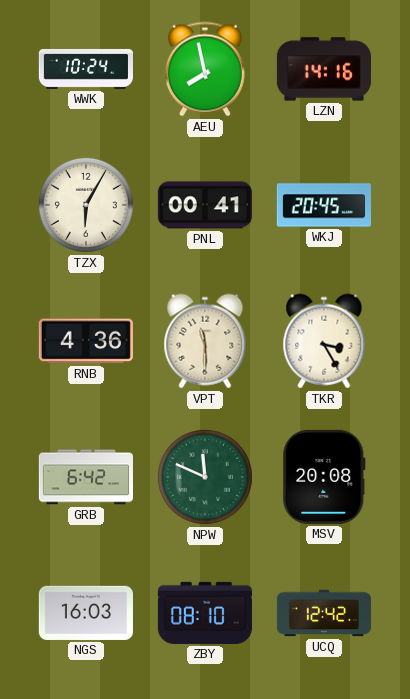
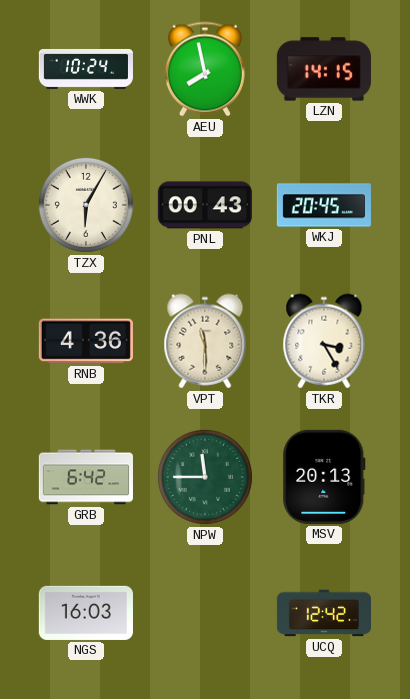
LZN: 14:16 -> 14:15
PNL: 00:41 -> 00:43
NPW: 11:49 -> 11:45
MSV: 20:08 -> 20:13
ZBY: 08:10 -> none
